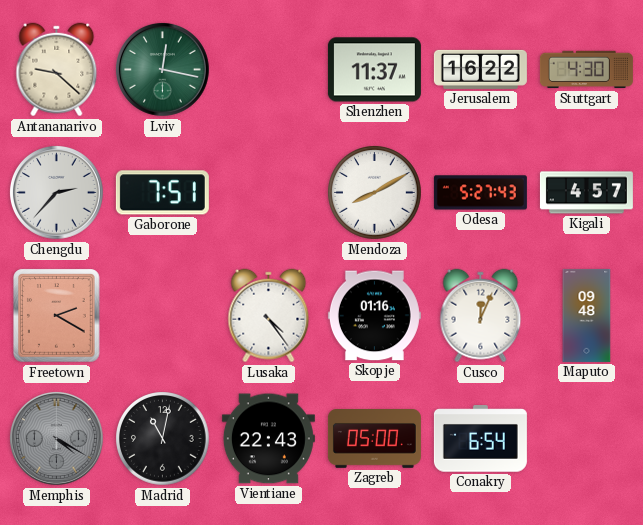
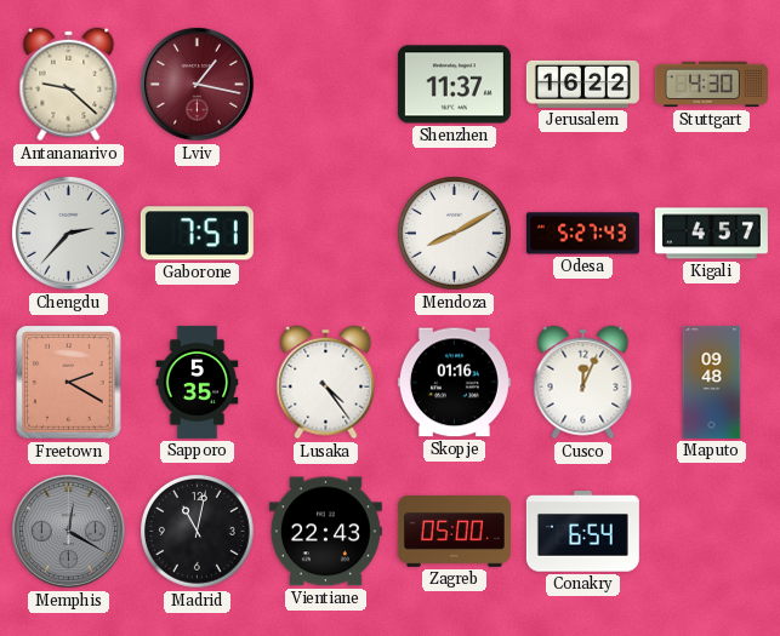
Lviv: 12:17 -> 1:17
Lviv dial: green -> burgundy
Sapporo: none -> 5:35
Memphis: 4:20 -> 12:20
